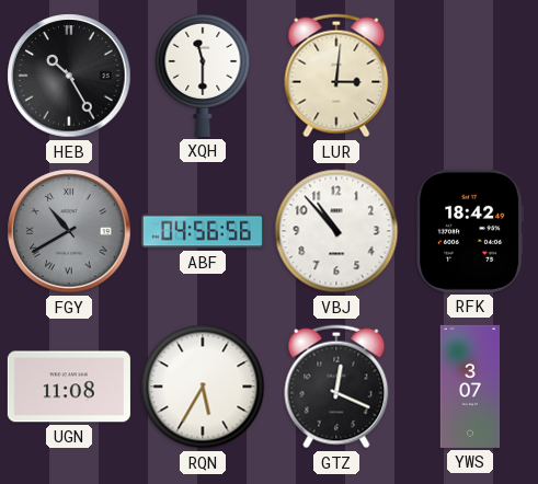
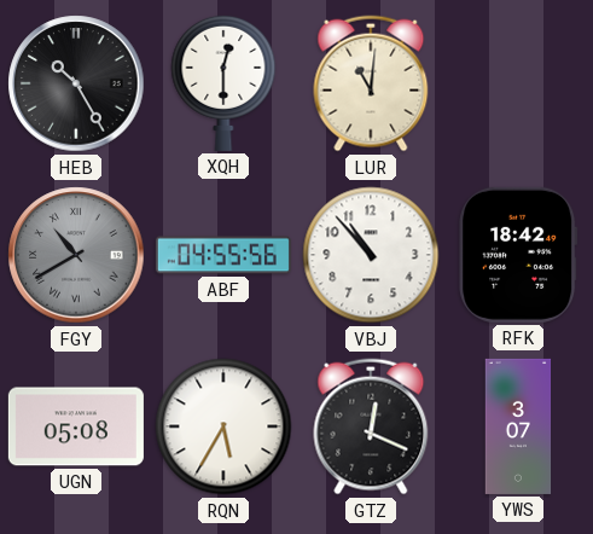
XQH: 11:30 -> 12:30
LUR: 3:01 -> 11:01
ABF: 04:56 -> 04:55
UGN: 11:08 -> 05:08
